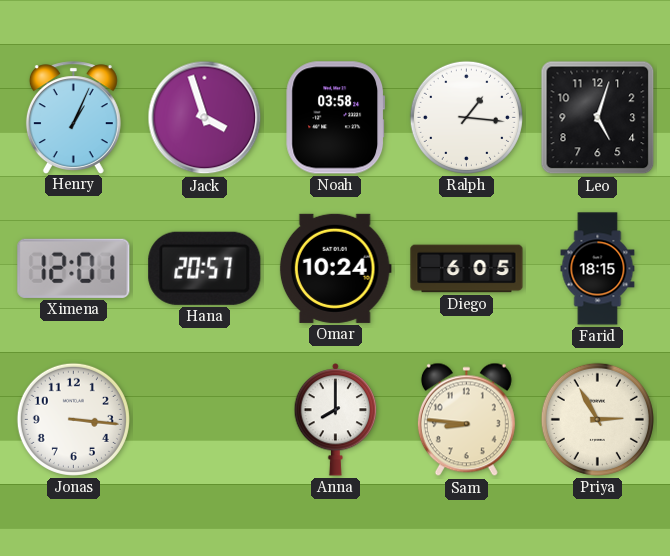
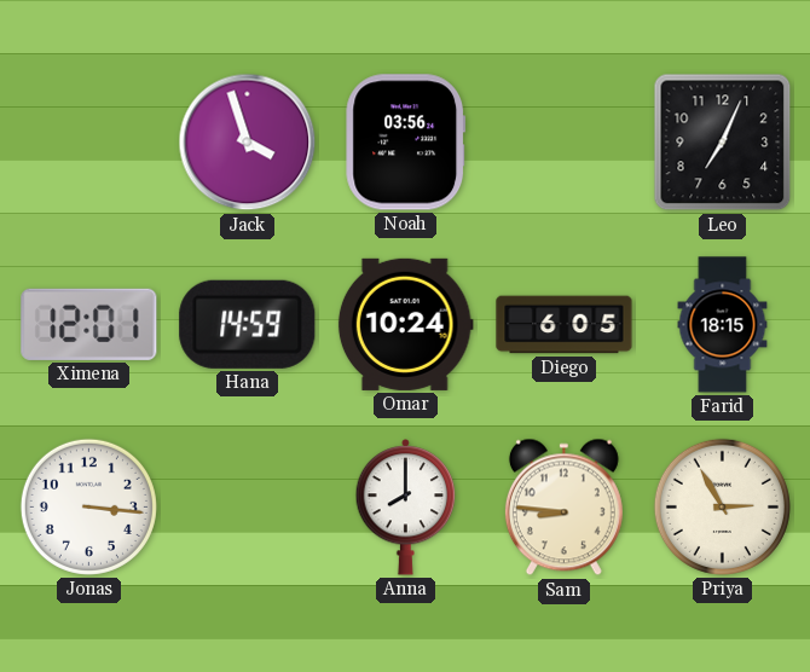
Henry: 1:04 -> none
Noah: 03:58 -> 03:56
Ralph: 1:16 -> none
Leo: 5:03 -> 7:04
Hana: 20:57 -> 14:59
